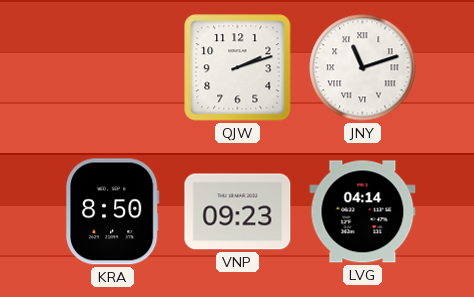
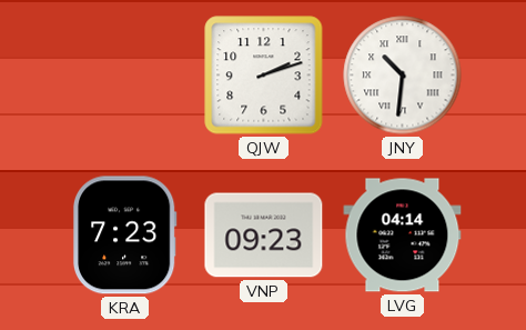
JNY: 11:12 -> 10:31
KRA: 8:50 -> 7:23
